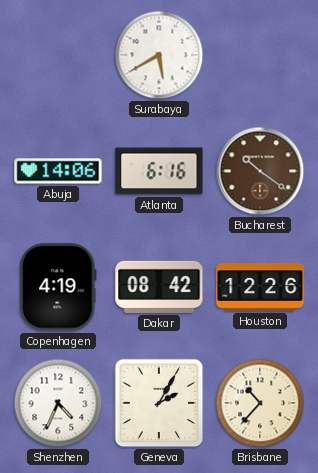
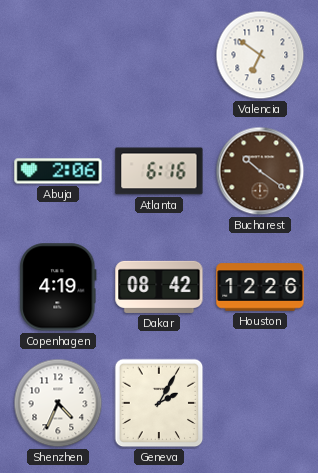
Surabaya: 5:40 -> none
Valencia: none -> 6:51
Abuja: 14:06 -> 2:06
Brisbane: 10:37 -> none
